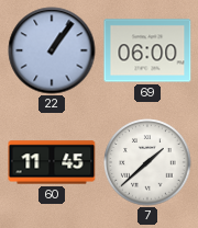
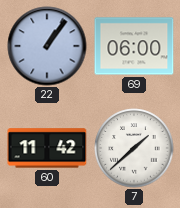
60: 11:45 -> 11:42
